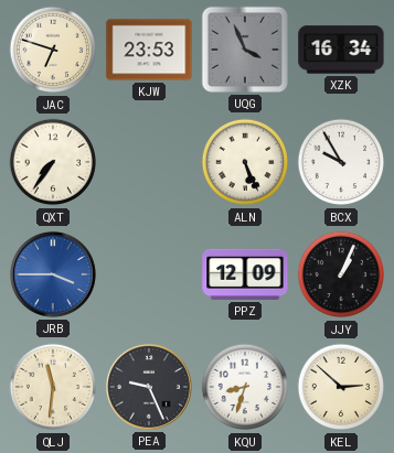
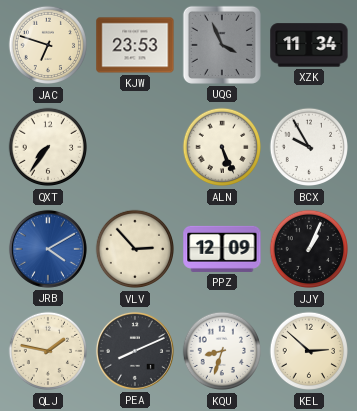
XZK: 16:34 -> 11:34
JRB: 3:45 -> 4:10
VLV: none -> 2:53
QLJ: 11:31 -> 1:47
PEA: 9:26 -> 8:11
